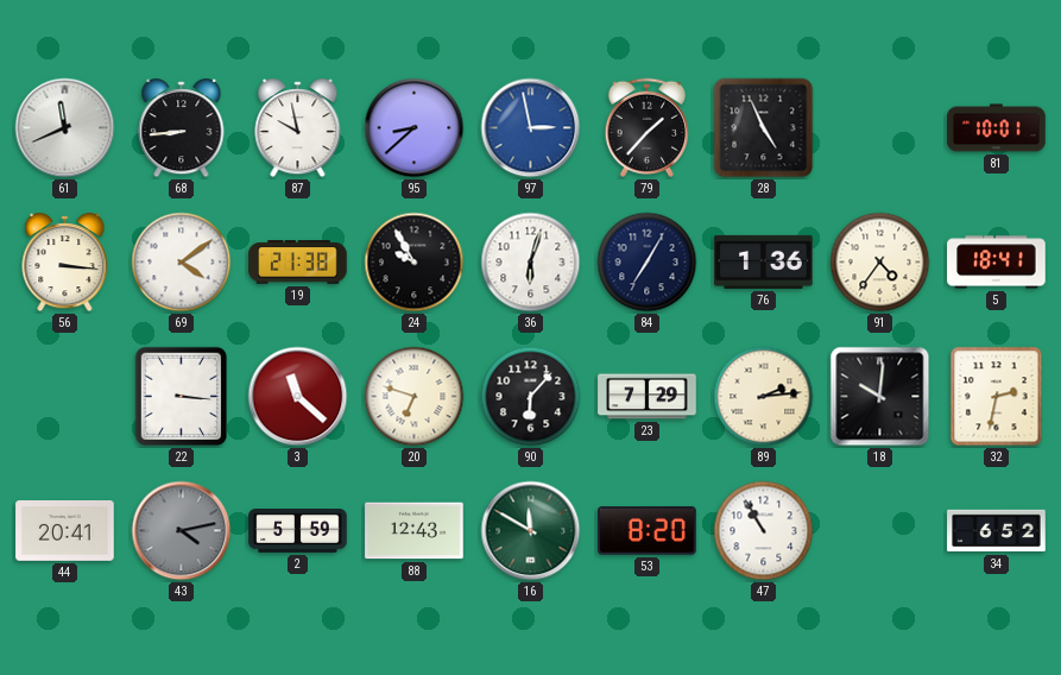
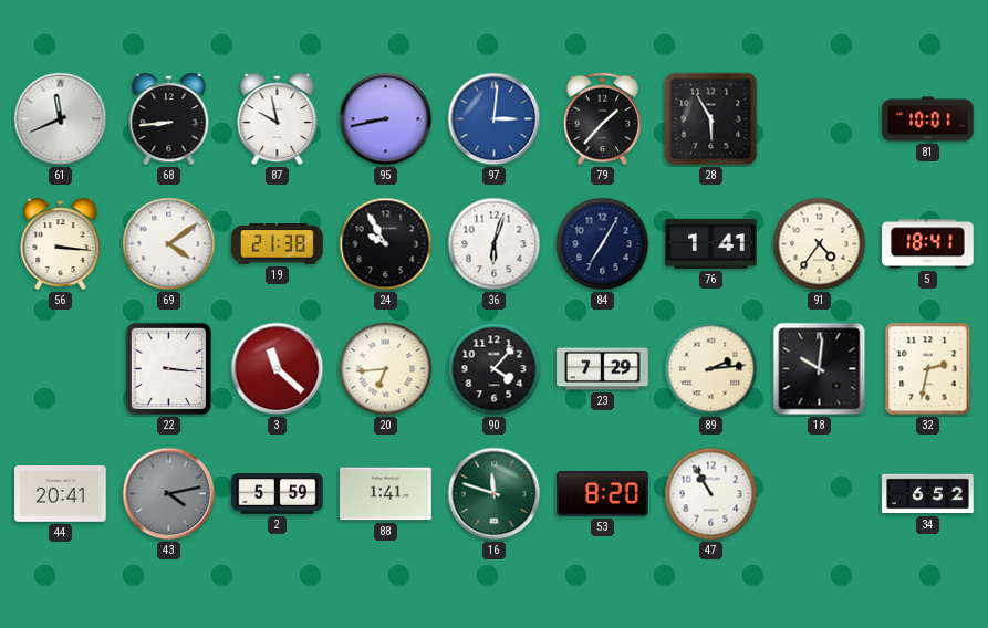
95: 8:38 -> 8:43
97: 2:58 -> 3:01
28: 4:56 -> 5:55
76: 1:36 -> 1:41
20: 6:48 -> 6:44
90: 6:07 -> 4:07
88: 12:43 -> 1:41
16: 11:50 -> 11:48
